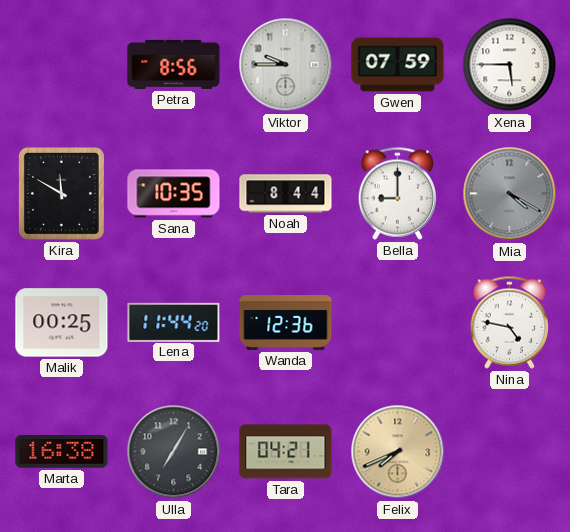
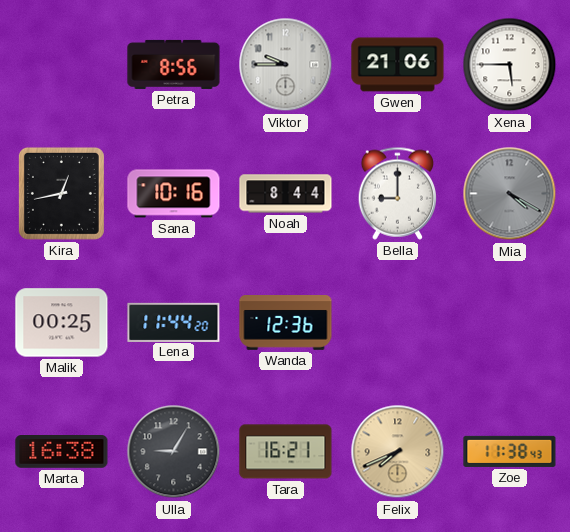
Gwen: 07:59 -> 21:06
Kira: 11:50 -> 12:43
Sana: 10:35 -> 10:16
Nina: 4:47 -> none
Ulla: 7:05 -> 9:05
Tara: 04:21 -> 16:21
Zoe: none -> 11:38
